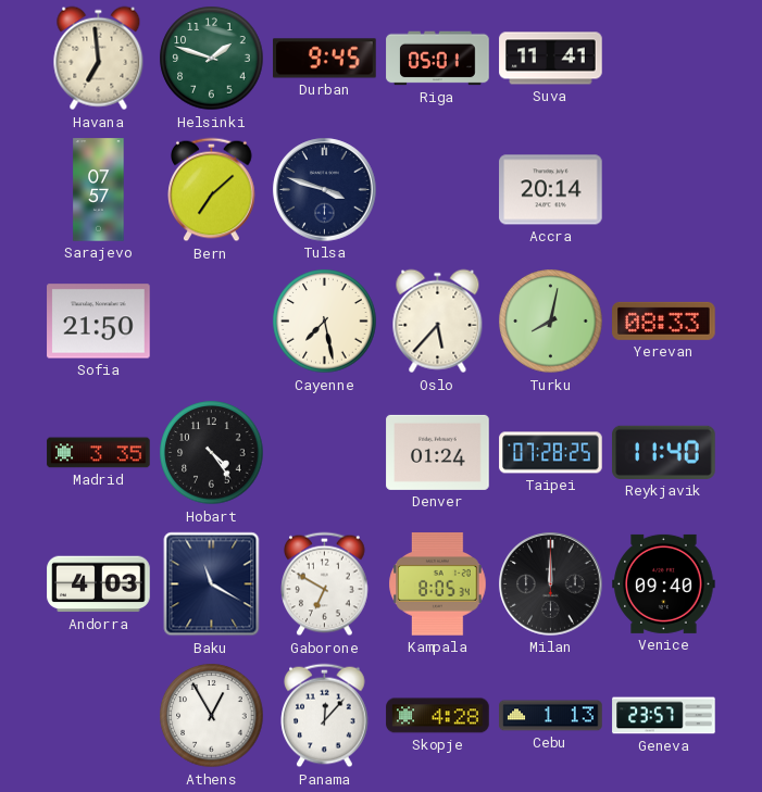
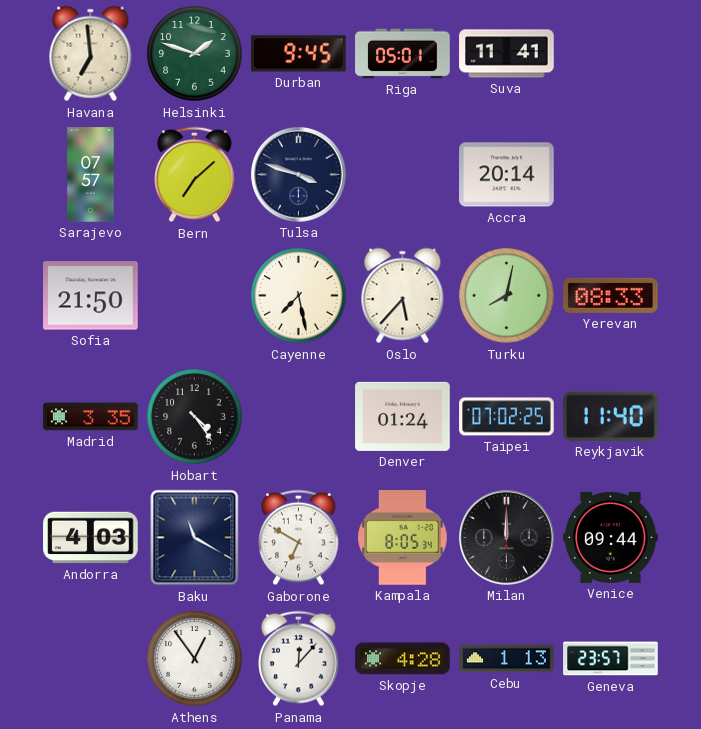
Taipei: 07:28 -> 07:02
Venice: 09:40 -> 09:44
Athens: 12:55 -> 12:54
